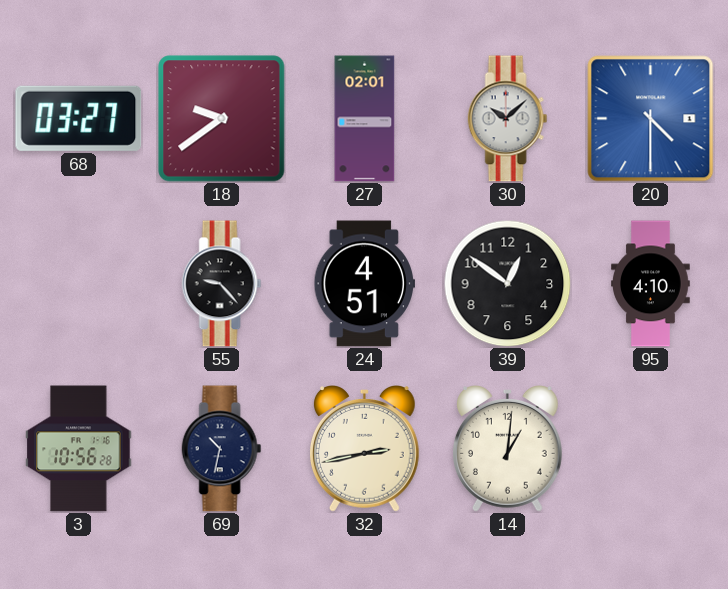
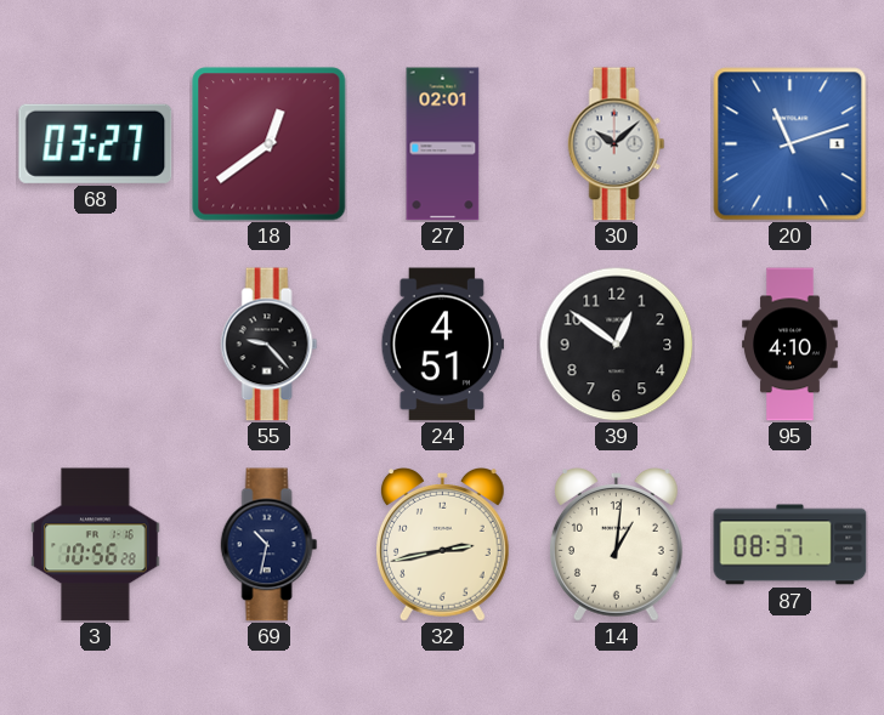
18: 9:39 -> 12:39
20: 4:30 -> 11:12
87: none -> 08:37
